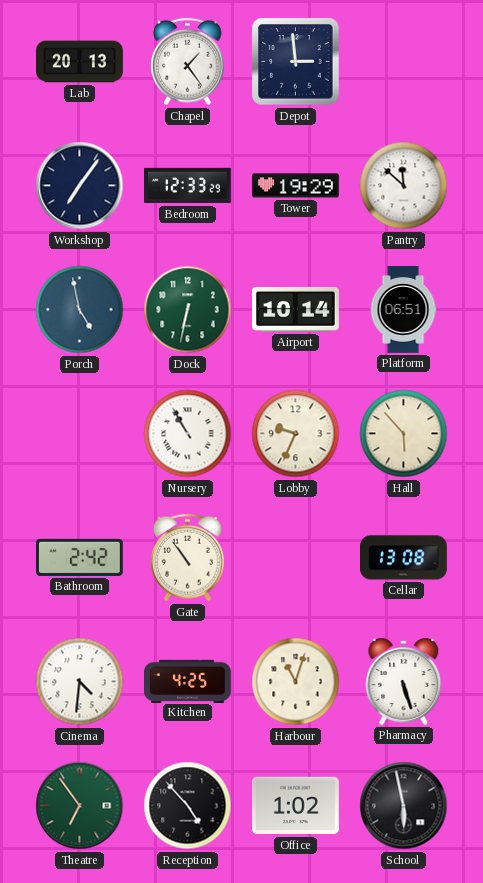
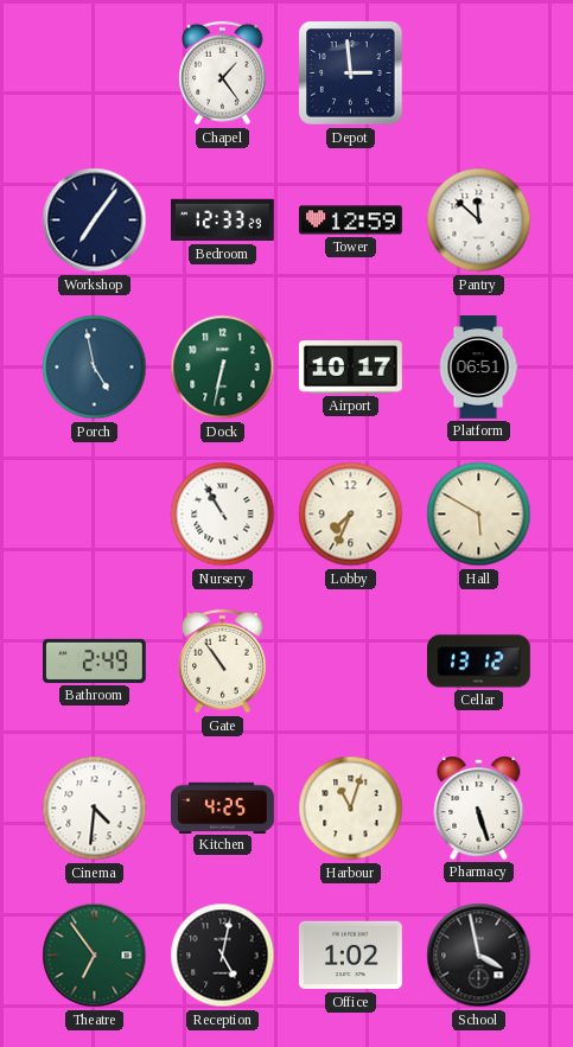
Lab: 20:13 -> none
Tower: 19:29 -> 12:59
Airport: 10:14 -> 10:17
Lobby: 9:34 -> 7:34
Hall: 5:53 -> 5:50
Bathroom: 2:42 -> 2:49
Cellar: 13:08 -> 13:12
Reception: 4:53 -> 5:02
School: 5:58 -> 3:58
